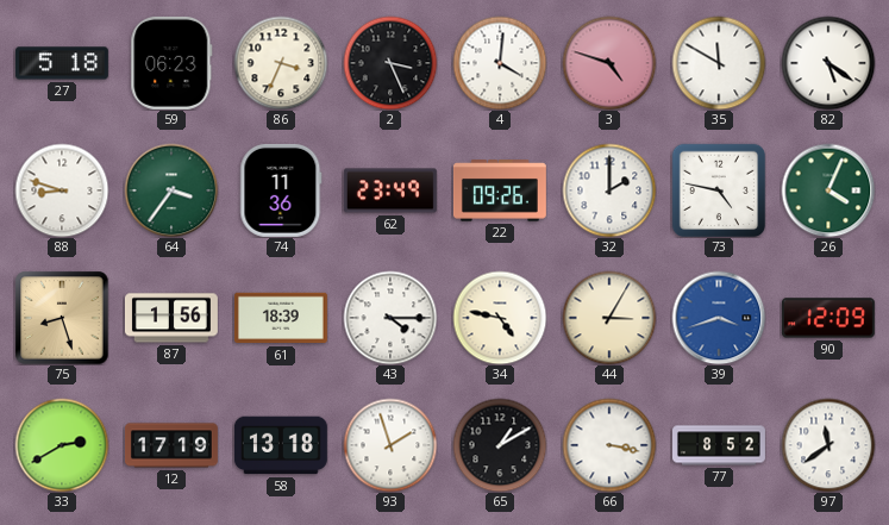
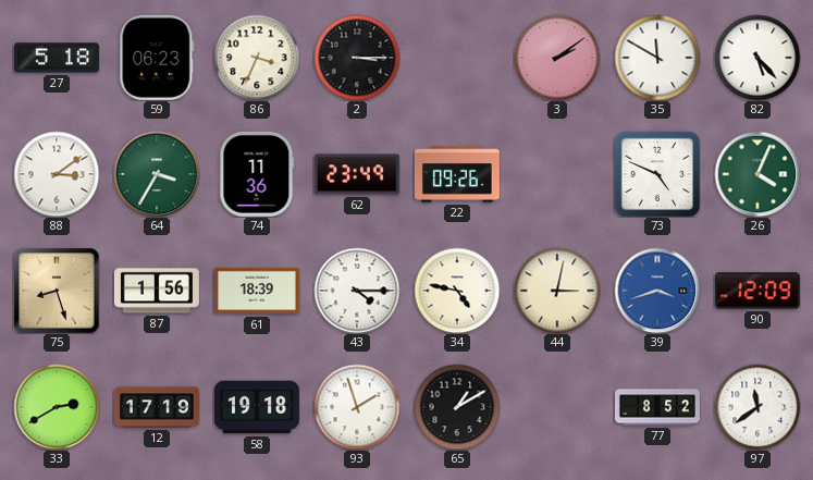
2: 3:26 -> 3:15
4: 4:01 -> none
3: 4:48 -> 2:09
82: 5:21 -> 5:23
88: 8:48 -> 3:09
64: 3:36 -> 3:35
32: 2:00 -> none
73: 4:47 -> 4:49
44: 3:05 -> 3:02
58: 13:18 -> 19:18
66: 3:17 -> none
